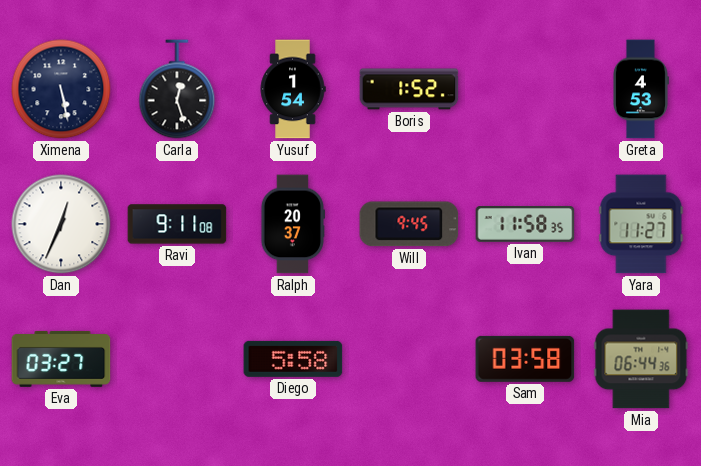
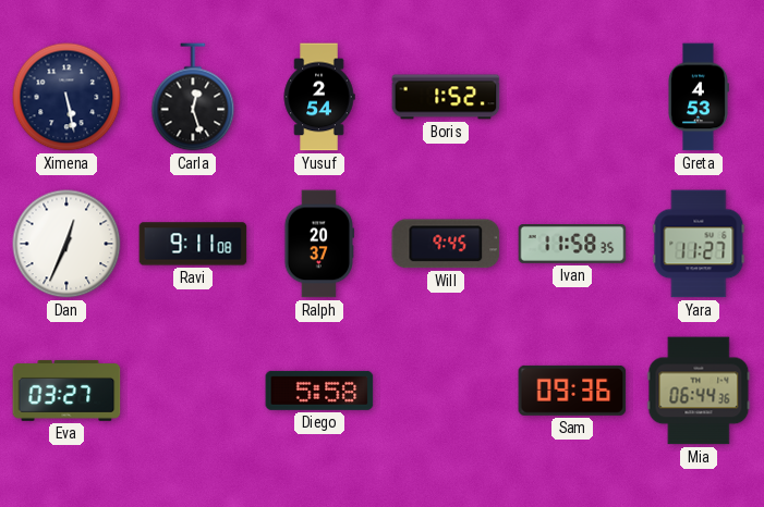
Yusuf: 1:54 -> 2:54
Sam: 03:58 -> 09:36
